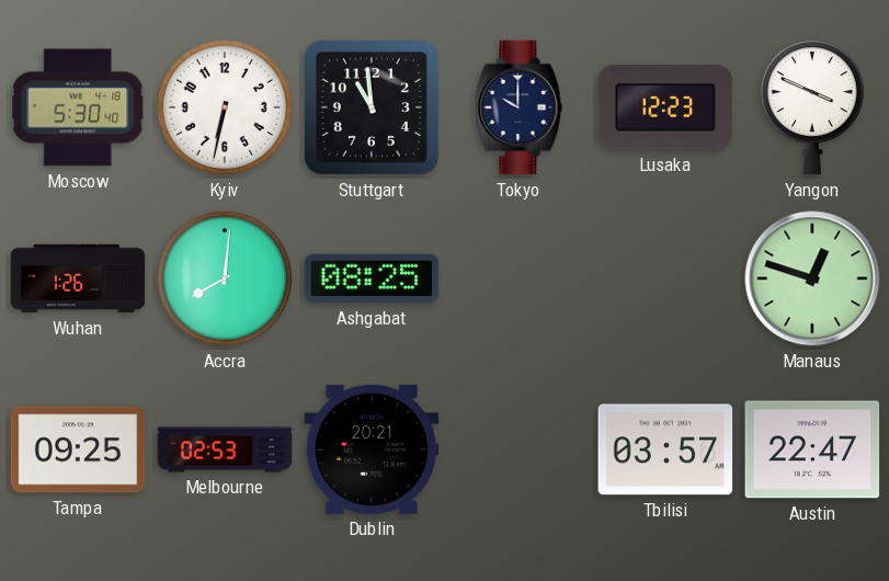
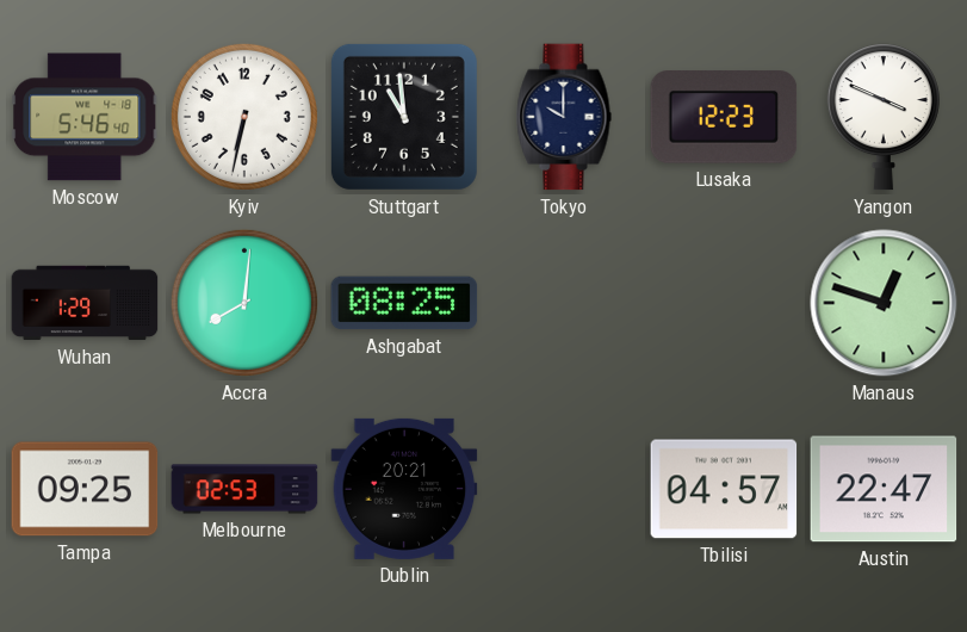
Moscow: 5:30 -> 5:46
Wuhan: 1:26 -> 1:29
Tbilisi: 03:57 -> 04:57
